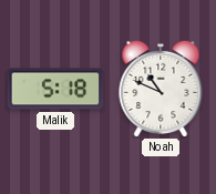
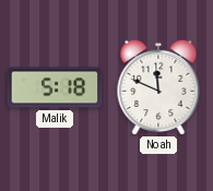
Noah: 10:49 -> 11:49
